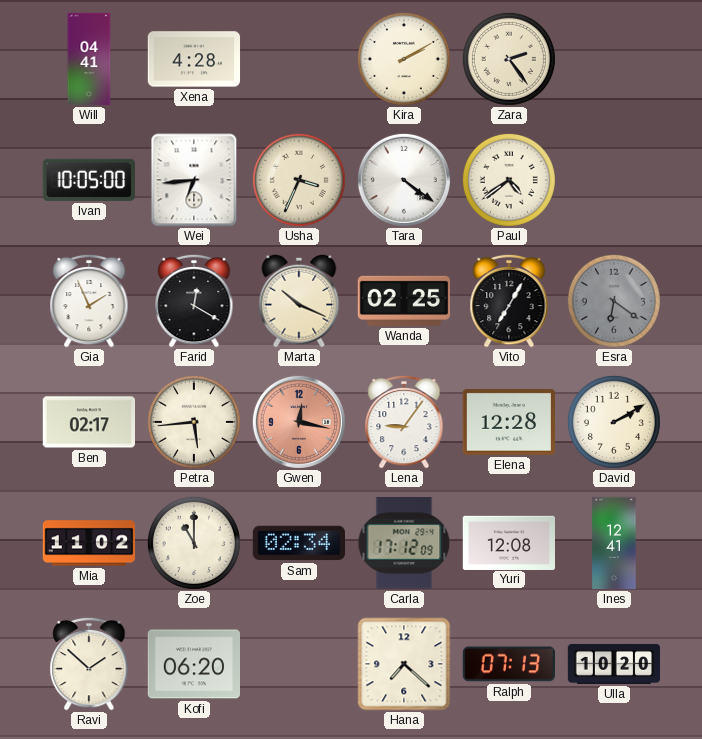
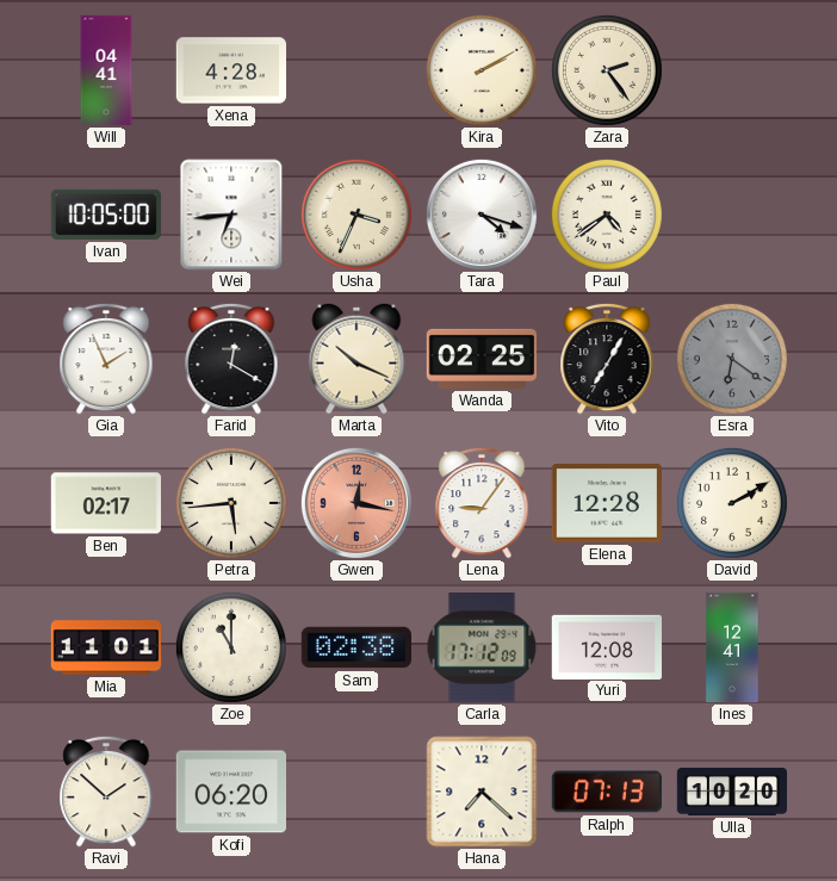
Tara: 4:21 -> 4:18
Mia: 11:02 -> 11:01
Sam: 02:34 -> 02:38
